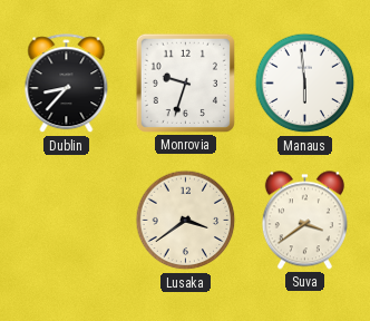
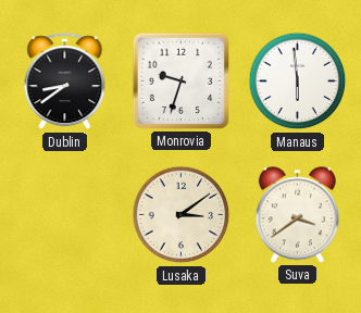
Dublin: 8:37 -> 8:39
Lusaka: 3:39 -> 3:09
